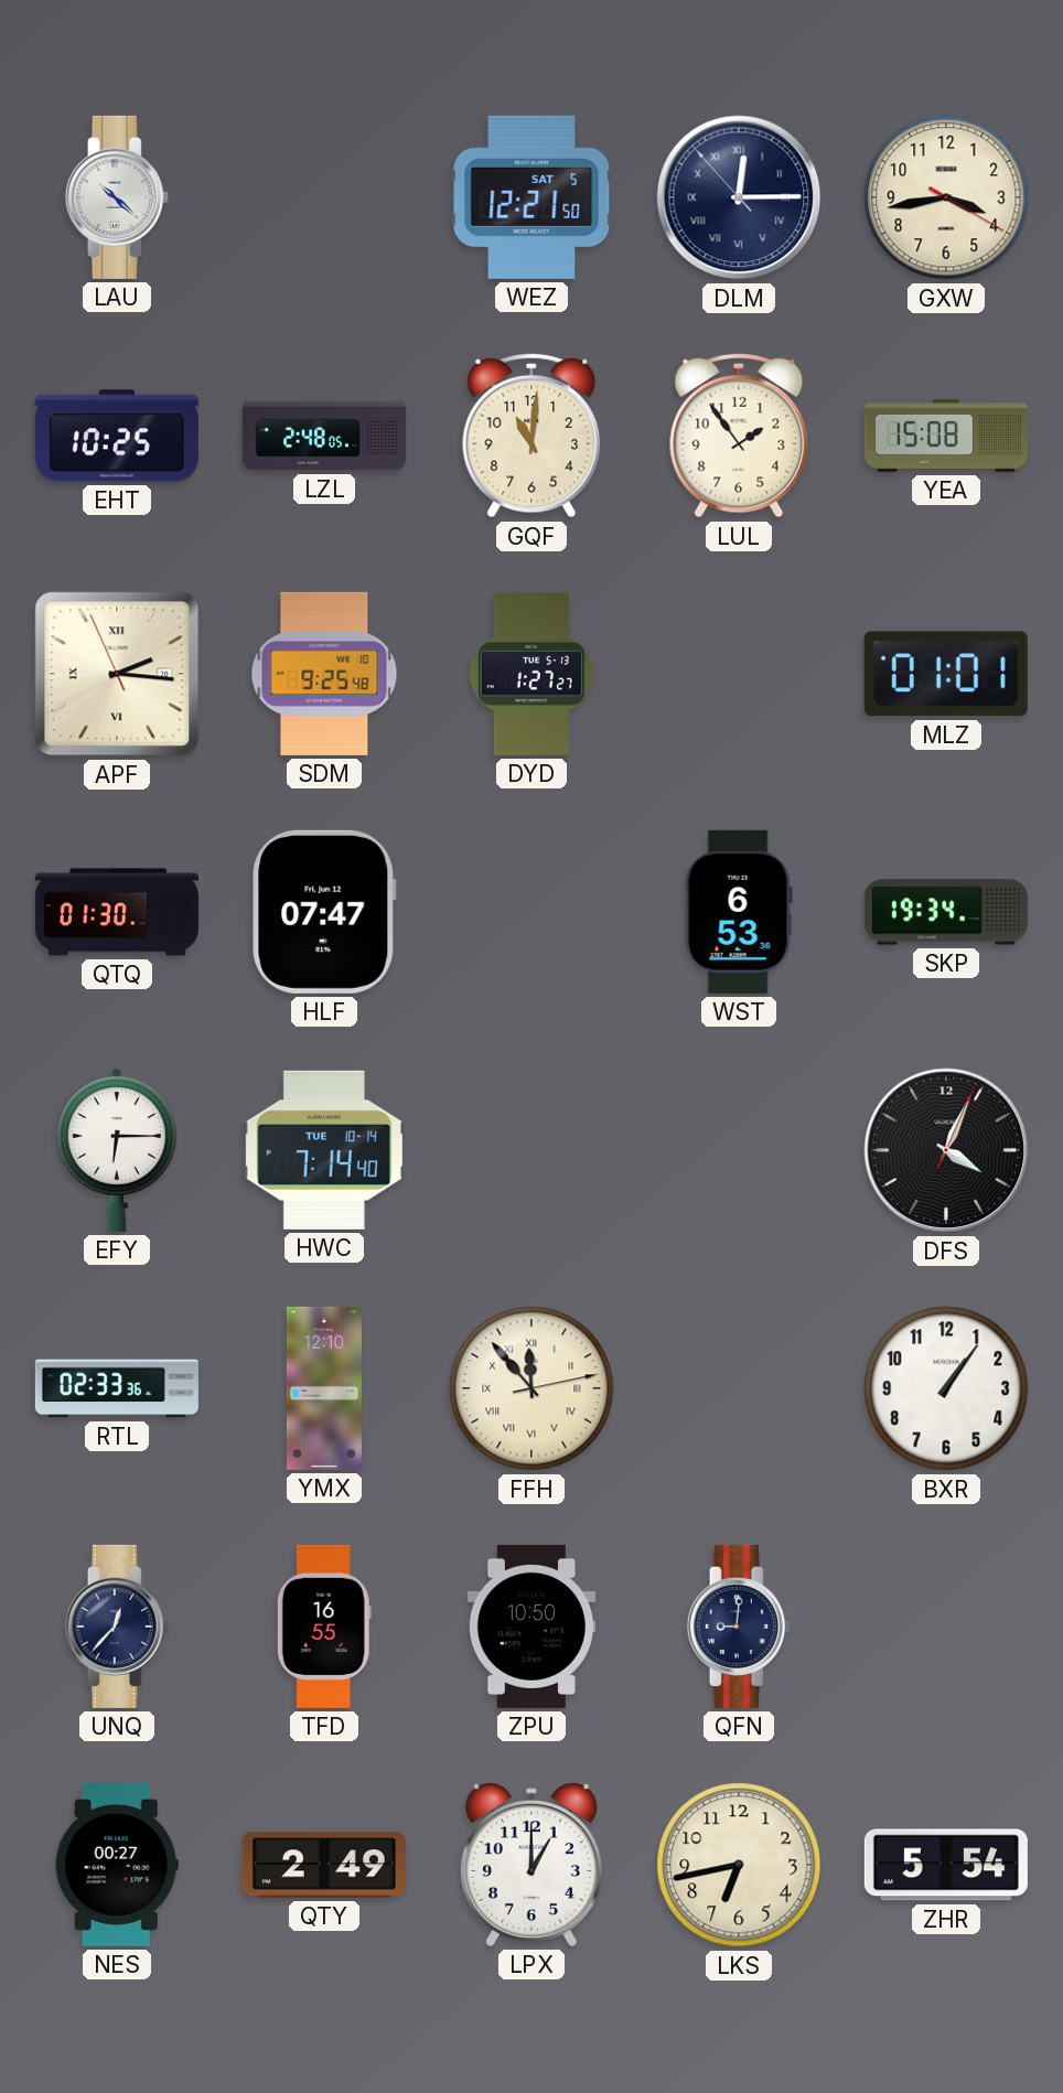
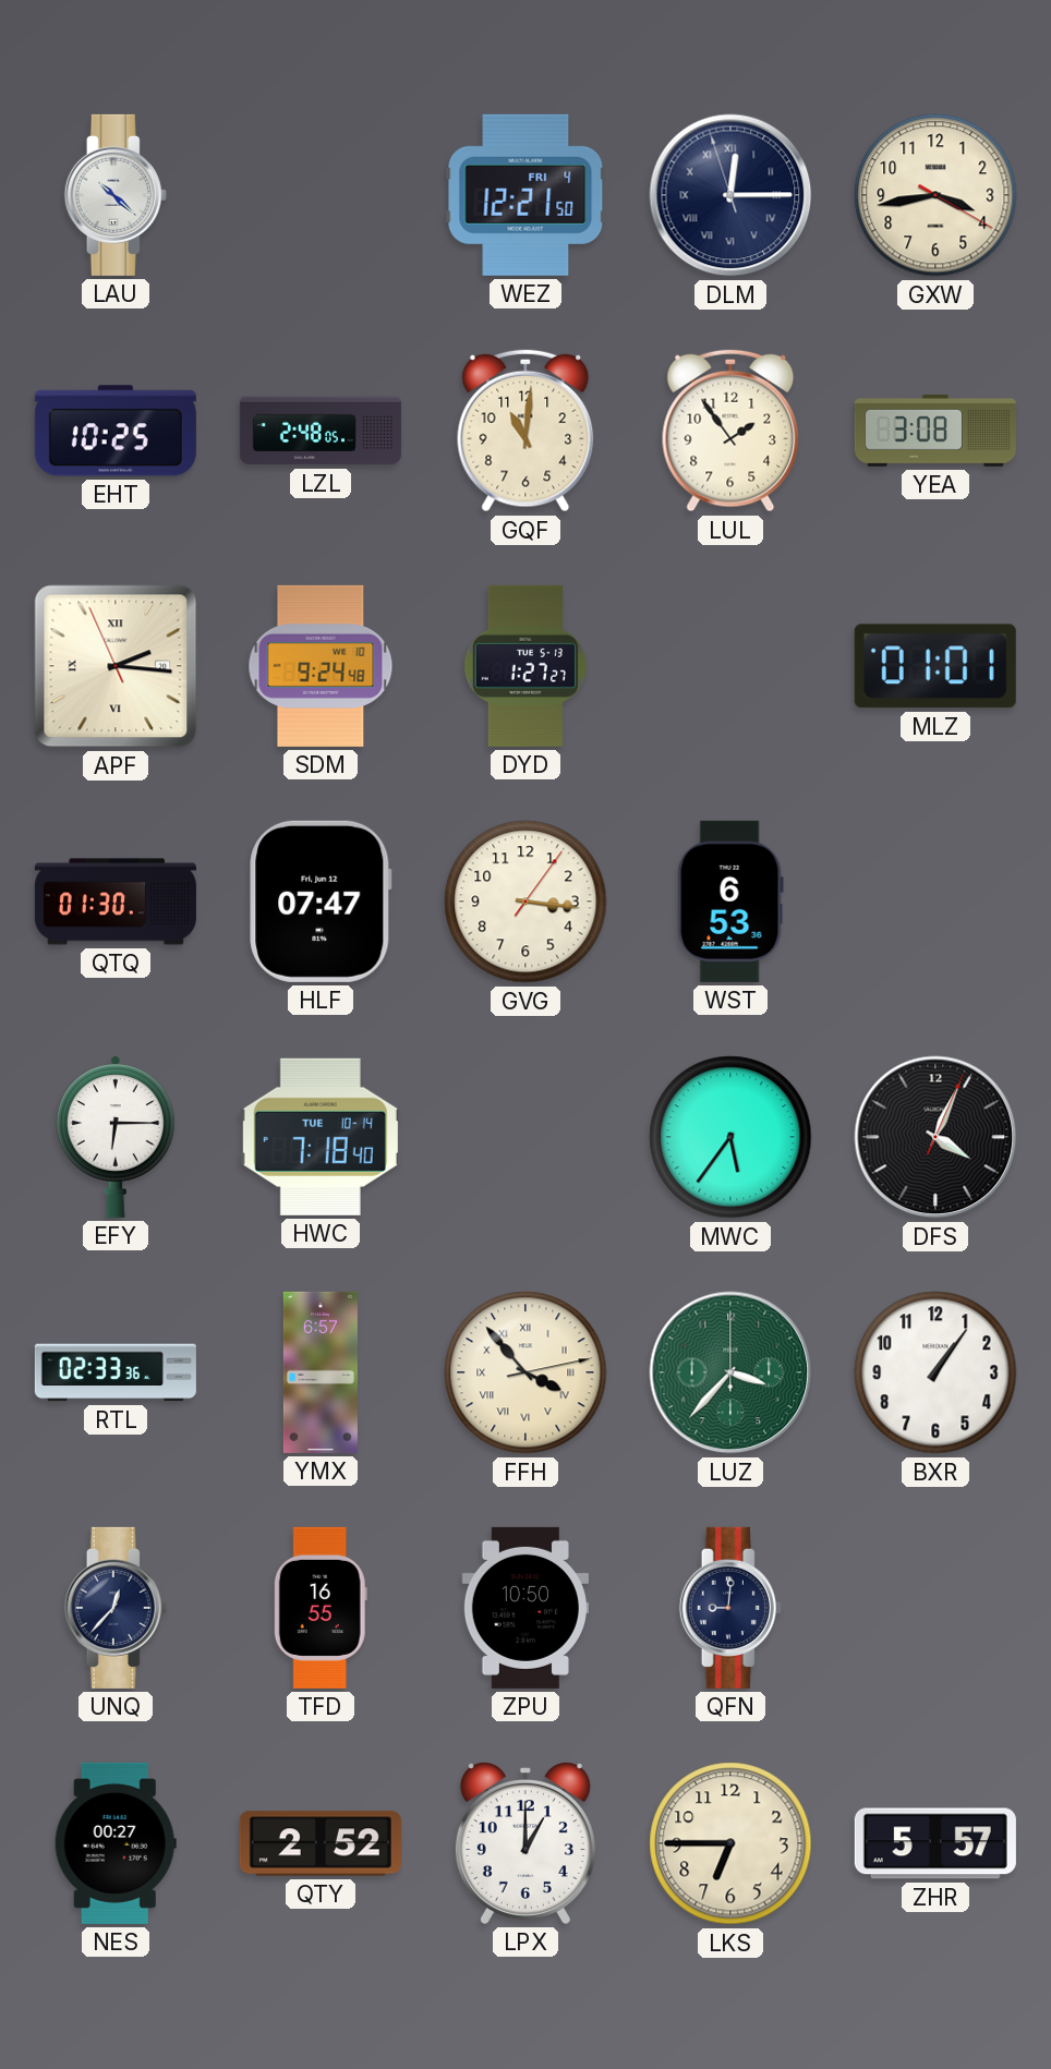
WEZ date: SAT 5 -> FRI 4
DLM: 12:14:53 -> 12:14:57
YEA: 15:08 -> 3:08
SDM: 9:25 -> 9:24
GVG: none -> 3:16
SKP: 19:34 -> none
HWC: 7:14 -> 7:18
MWC: none -> 5:36
YMX: 12:10 -> 6:57
FFH: 11:53 -> 3:53
LUZ: none -> 3:37
QTY: 2:49 -> 2:52
LKS: 6:43 -> 6:45
ZHR: 5:54 -> 5:57
